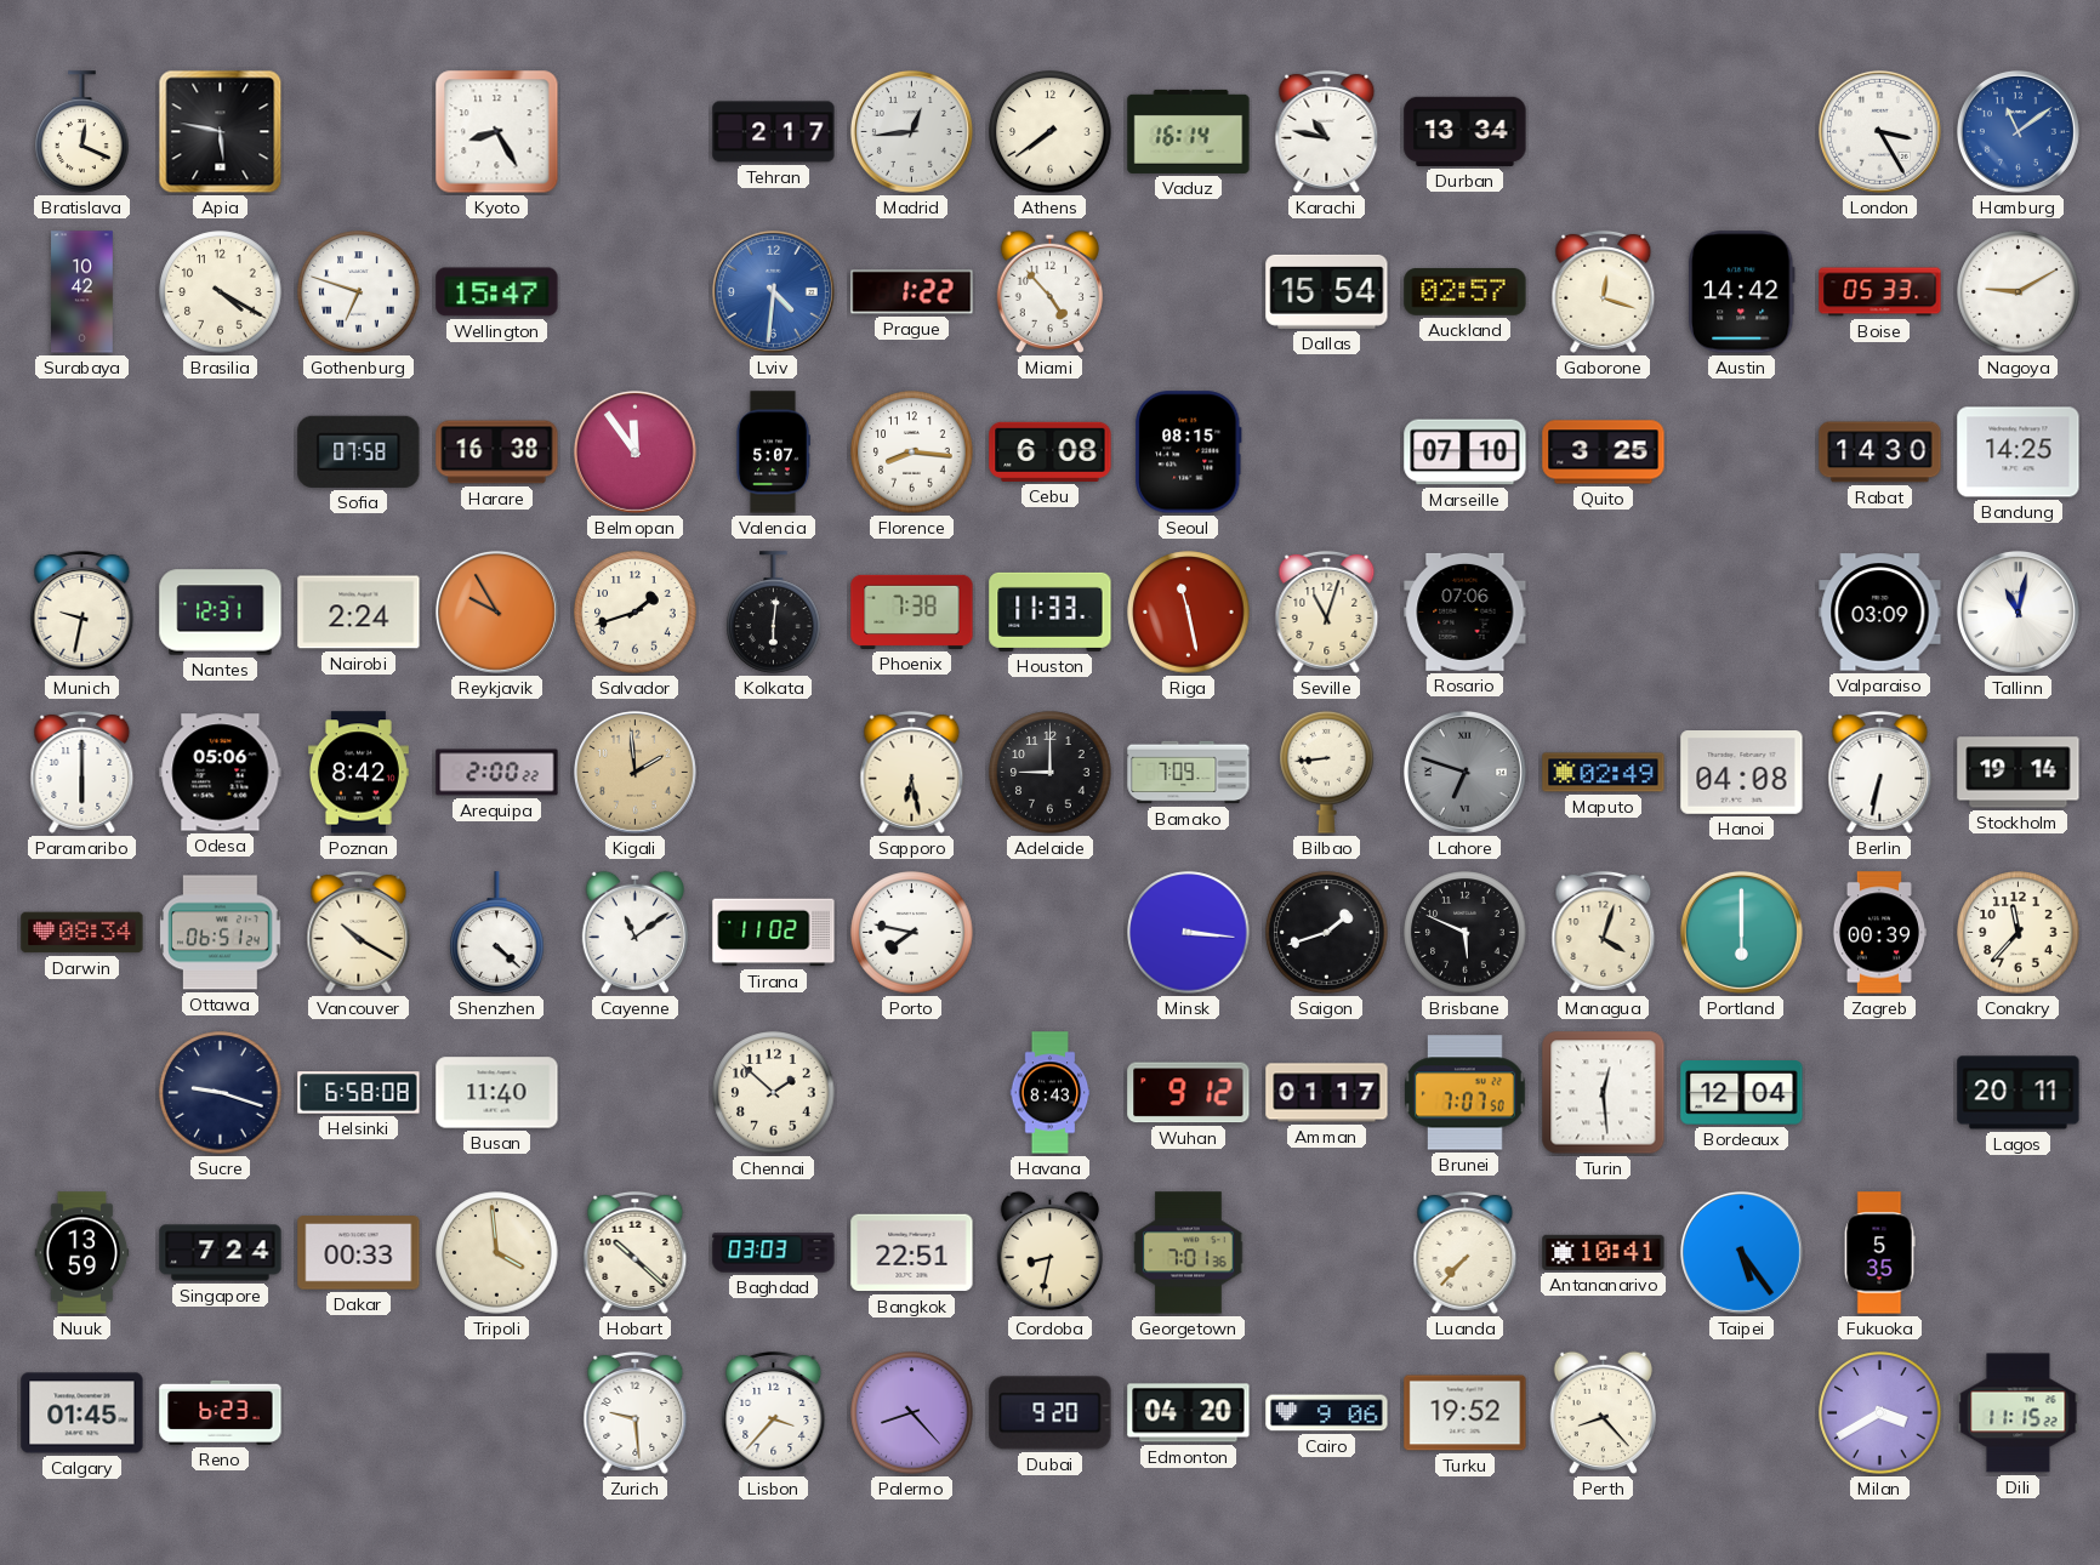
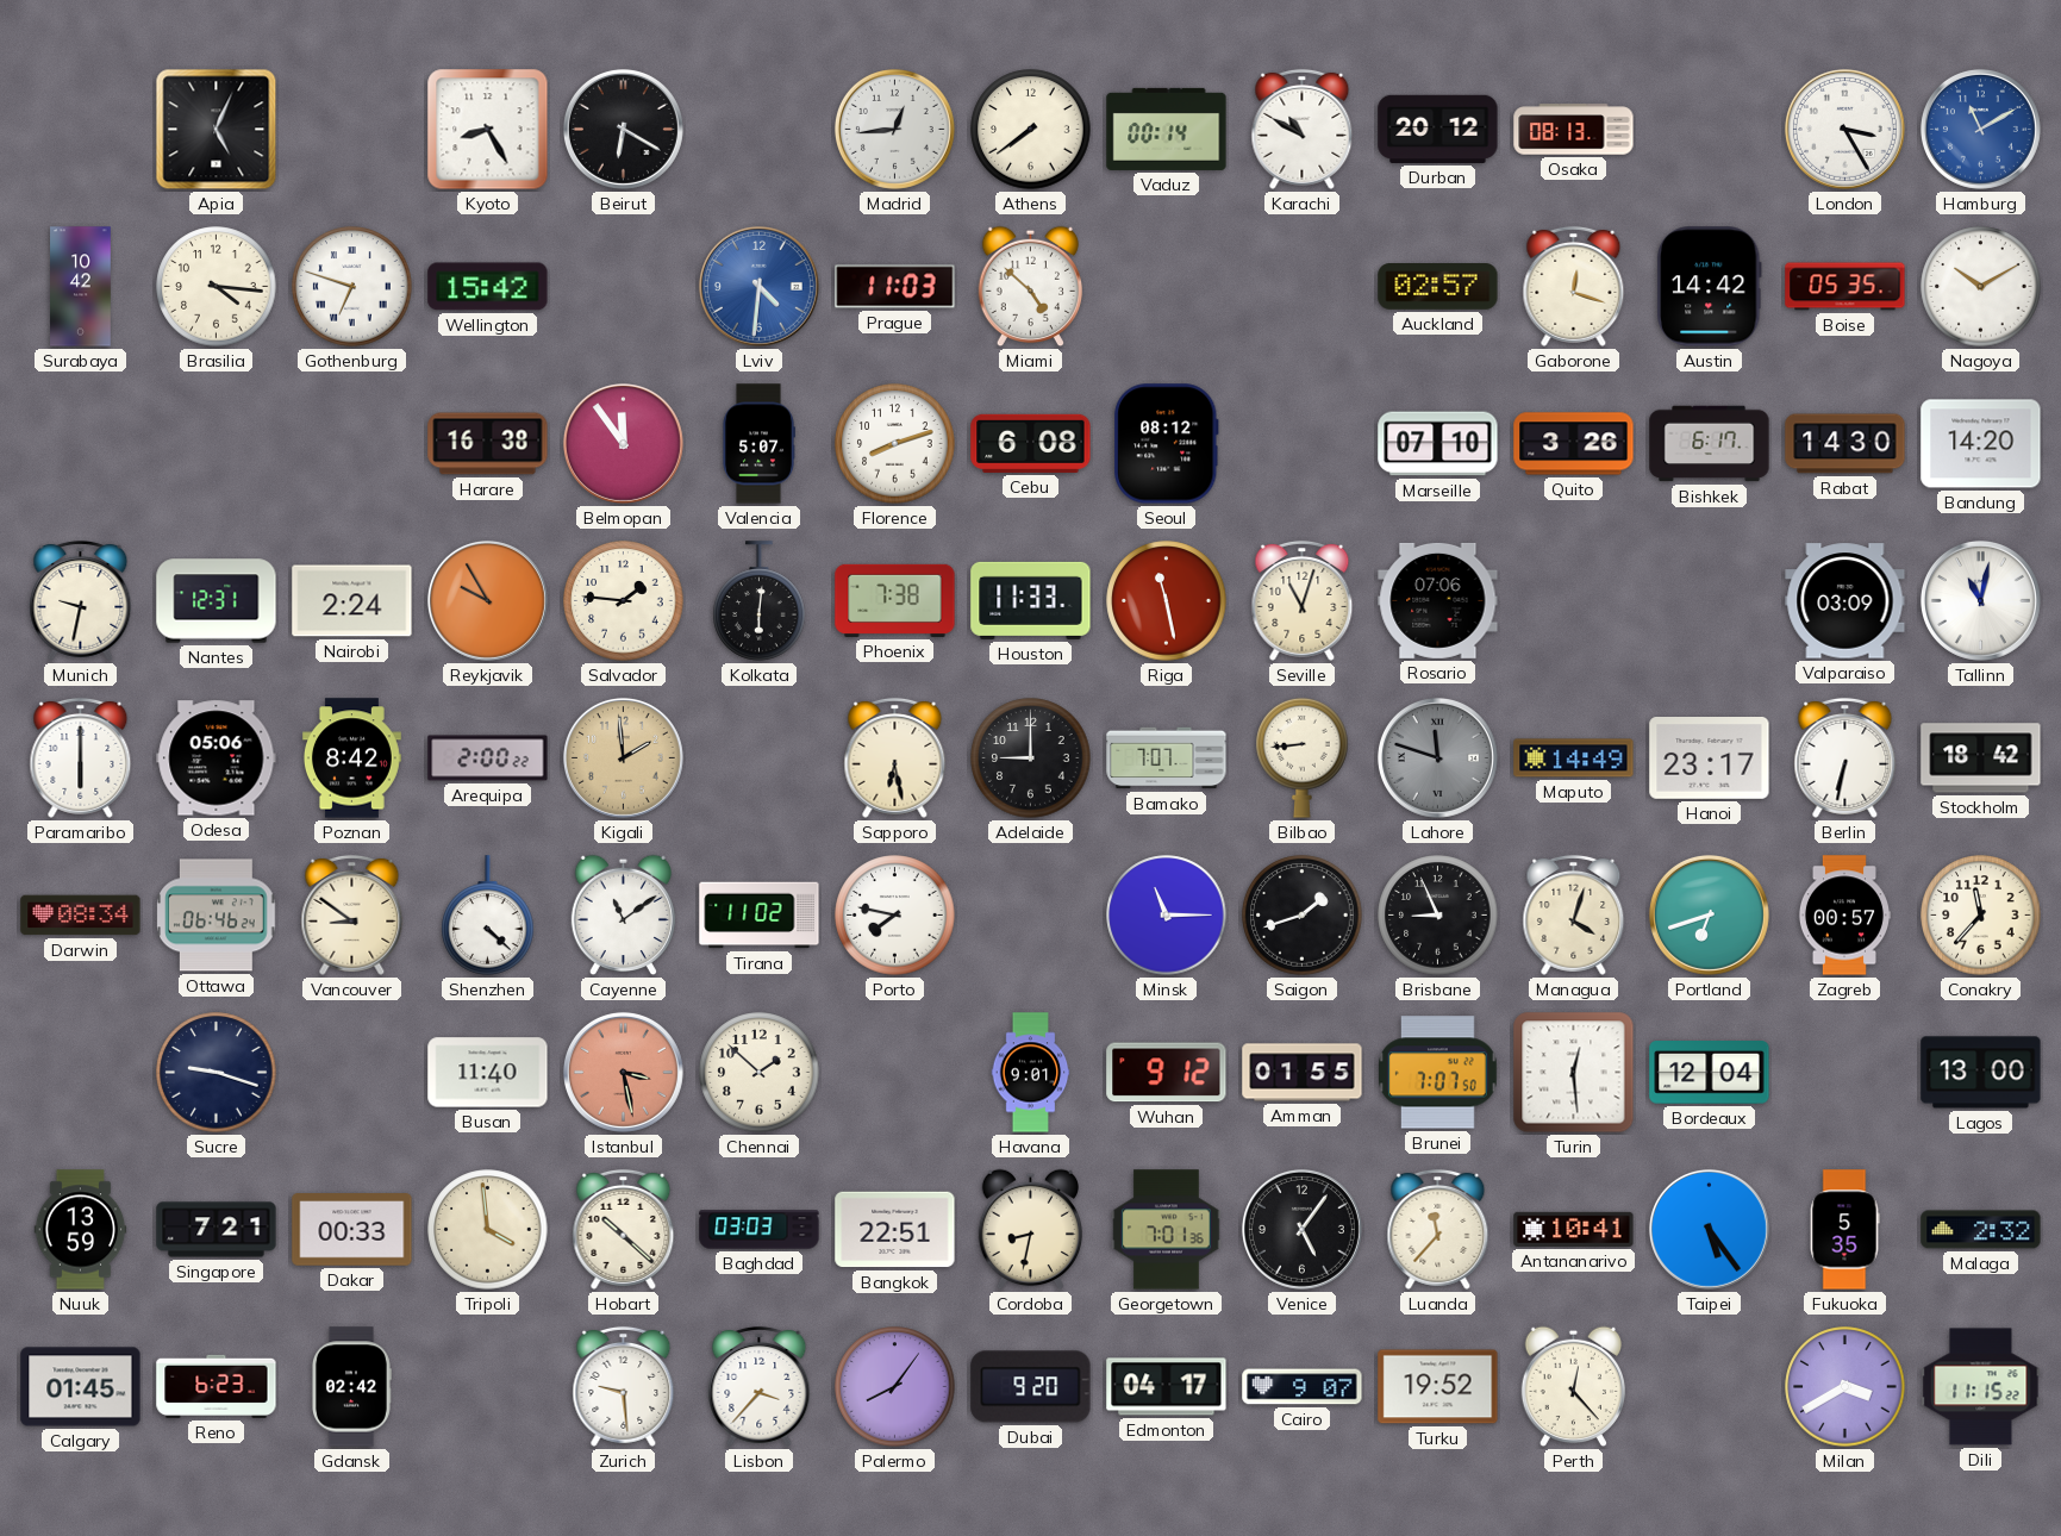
Bratislava: 12:19 -> none
Apia: 5:47 -> 5:04
Beirut: none -> 6:20
Tehran: 2:17 -> none
Vaduz: 16:14 -> 00:14
Karachi: 10:47 -> 10:50
Durban: 13:34 -> 20:12
Osaka: none -> 08:13
Hamburg: 11:09 -> 11:10
Brasilia: 4:20 -> 4:16
Wellington: 15:47 -> 15:42
Prague: 1:22 -> 11:03
Miami: 4:53 -> 4:52
Dallas: 15:54 -> none
Boise: 05:33 -> 05:35
Nagoya: 9:10 -> 10:10
Sofia: 07:58 -> none
Florence: 8:16 -> 8:12
Seoul: 08:15 -> 08:12
Quito: 3:25 -> 3:26
Bishkek: none -> 6:17
Bandung: 14:25 -> 14:20
Salvador: 1:42 -> 1:46
Bamako: 7:09 -> 7:07
Lahore: 6:48 -> 11:48
Maputo: 02:49 -> 14:49
Hanoi: 04:08 -> 23:17
Stockholm: 19:14 -> 18:42
Ottawa: 06:51 -> 06:46
Vancouver: 10:20 -> 8:51
Minsk: 3:16 -> 11:15
Brisbane: 5:49 -> 8:56
Portland: 6:00 -> 6:42
Zagreb: 00:39 -> 00:57
Helsinki: 6:58 -> none
Istanbul: none -> 3:28
Havana: 8:43 -> 9:01
Amman: 01:17 -> 01:55
Lagos: 20:11 -> 13:00
Singapore: 7:24 -> 7:21
Venice: none -> 5:06
Luanda: 7:37 -> 11:37
Malaga: none -> 2:32
Gdansk: none -> 02:42
Palermo: 8:23 -> 8:06
Edmonton: 04:20 -> 04:17
Cairo: 9:06 -> 9:07
Perth: 8:23 -> 12:23
